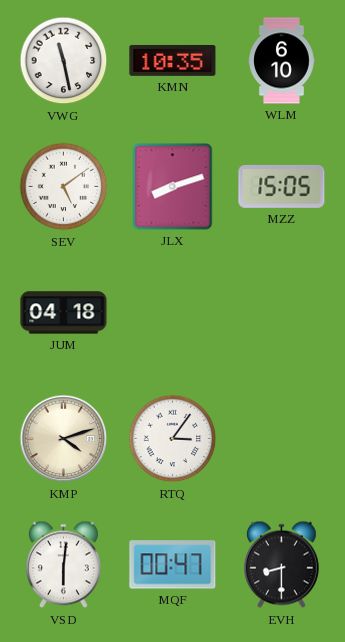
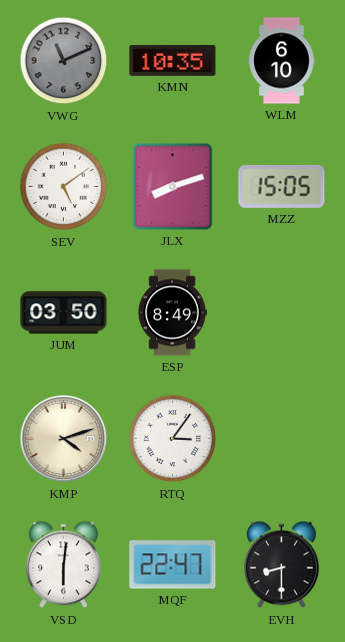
VWG: 11:28 -> 11:11
VWG dial: white -> grey
JUM: 04:18 -> 03:50
ESP: none -> 8:49
MQF: 00:47 -> 22:47
